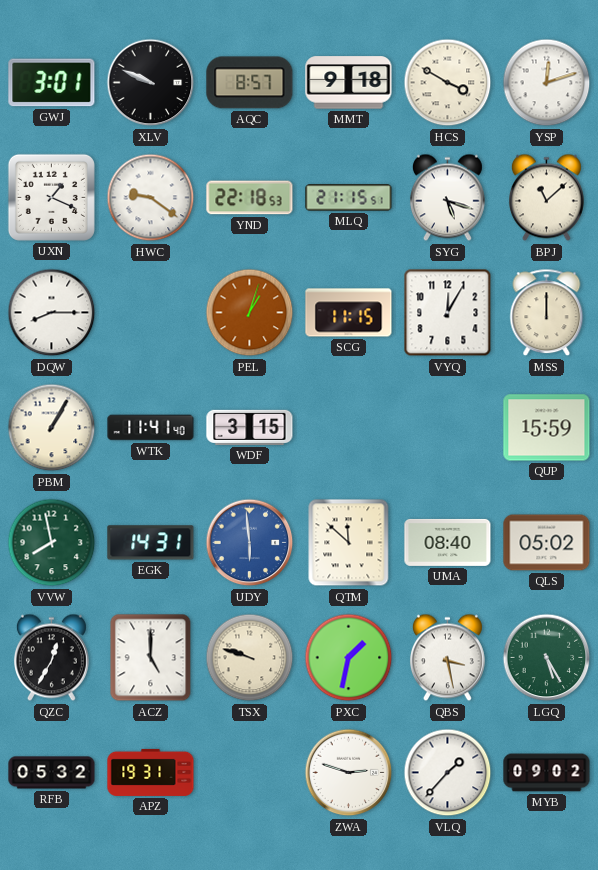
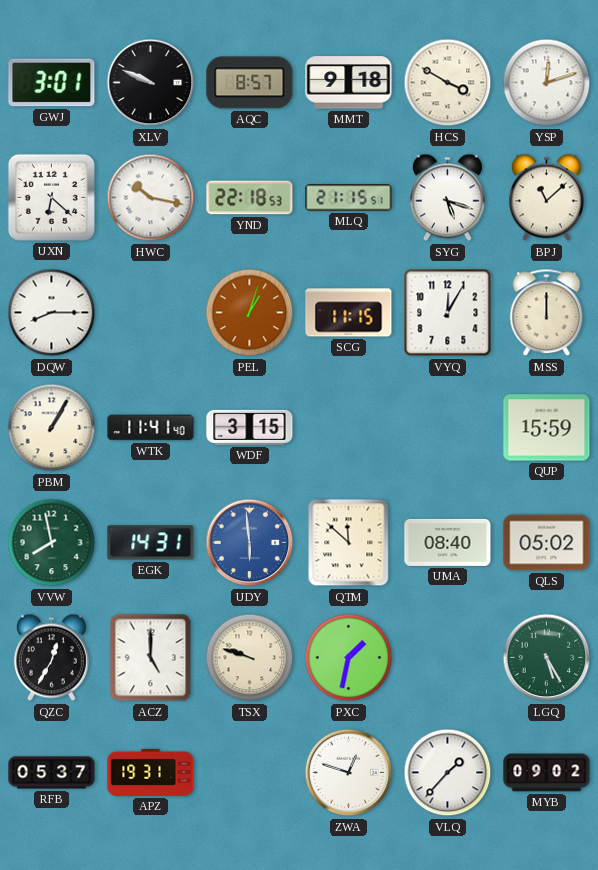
UXN: 1:19 -> 6:22
HWC: 9:21 -> 10:17
QBS: 3:28 -> none
RFB: 05:32 -> 05:37
ZWA: 2:48 -> 12:48
